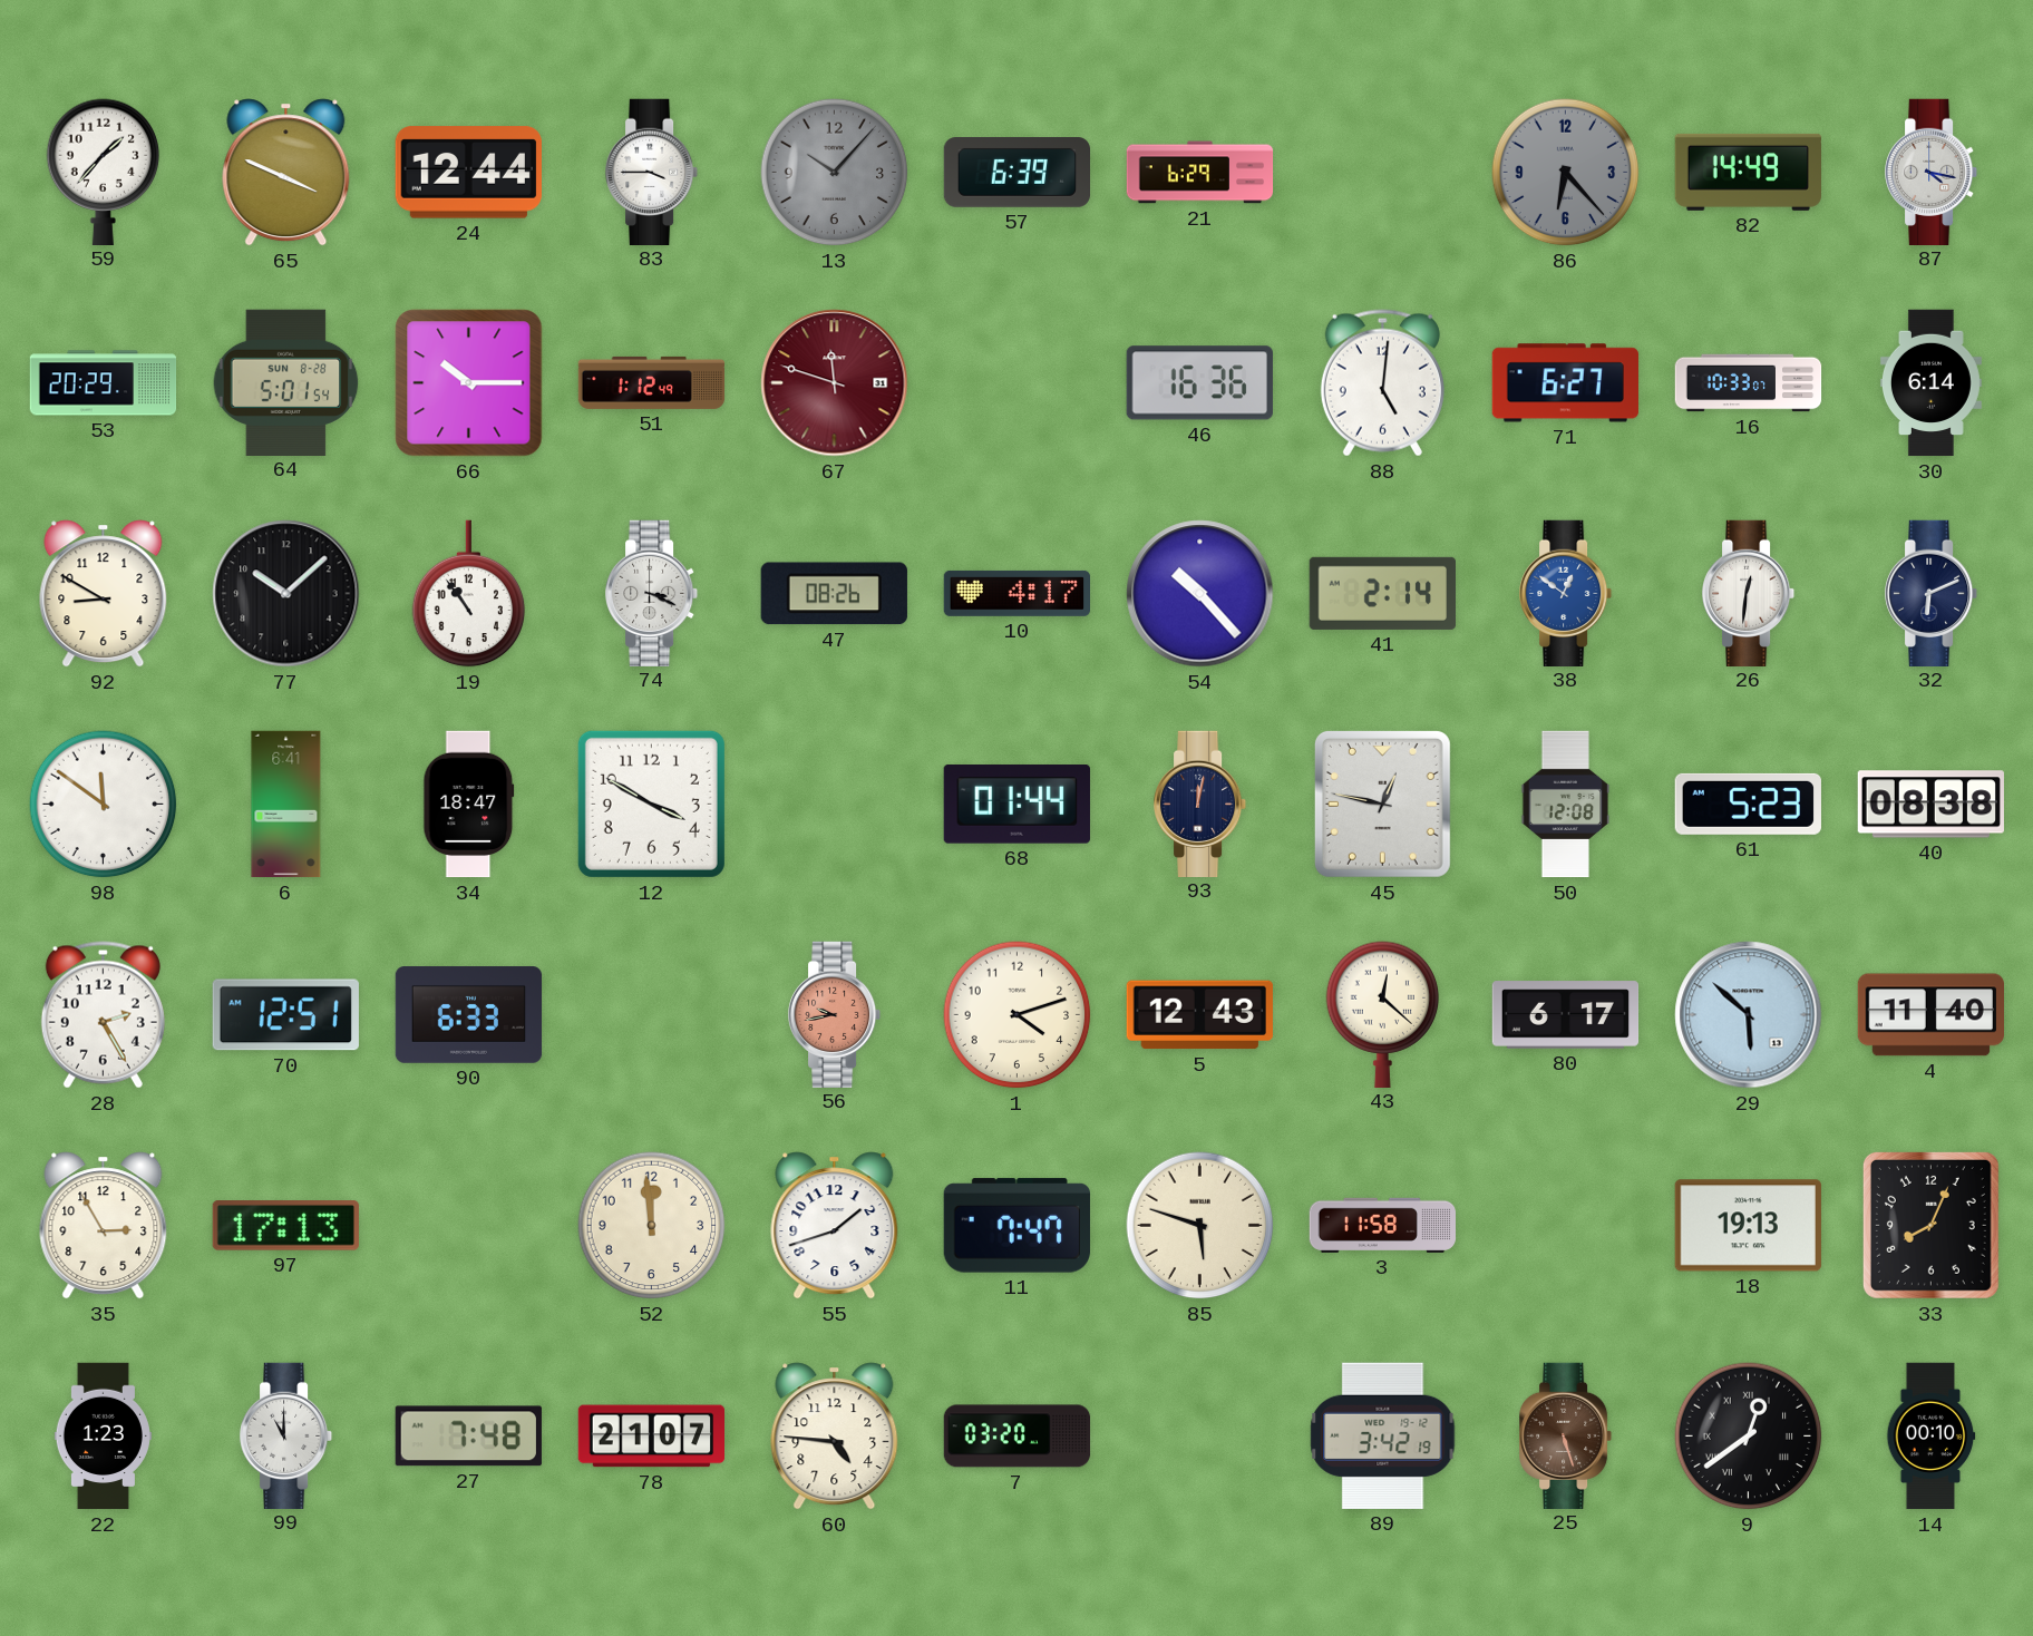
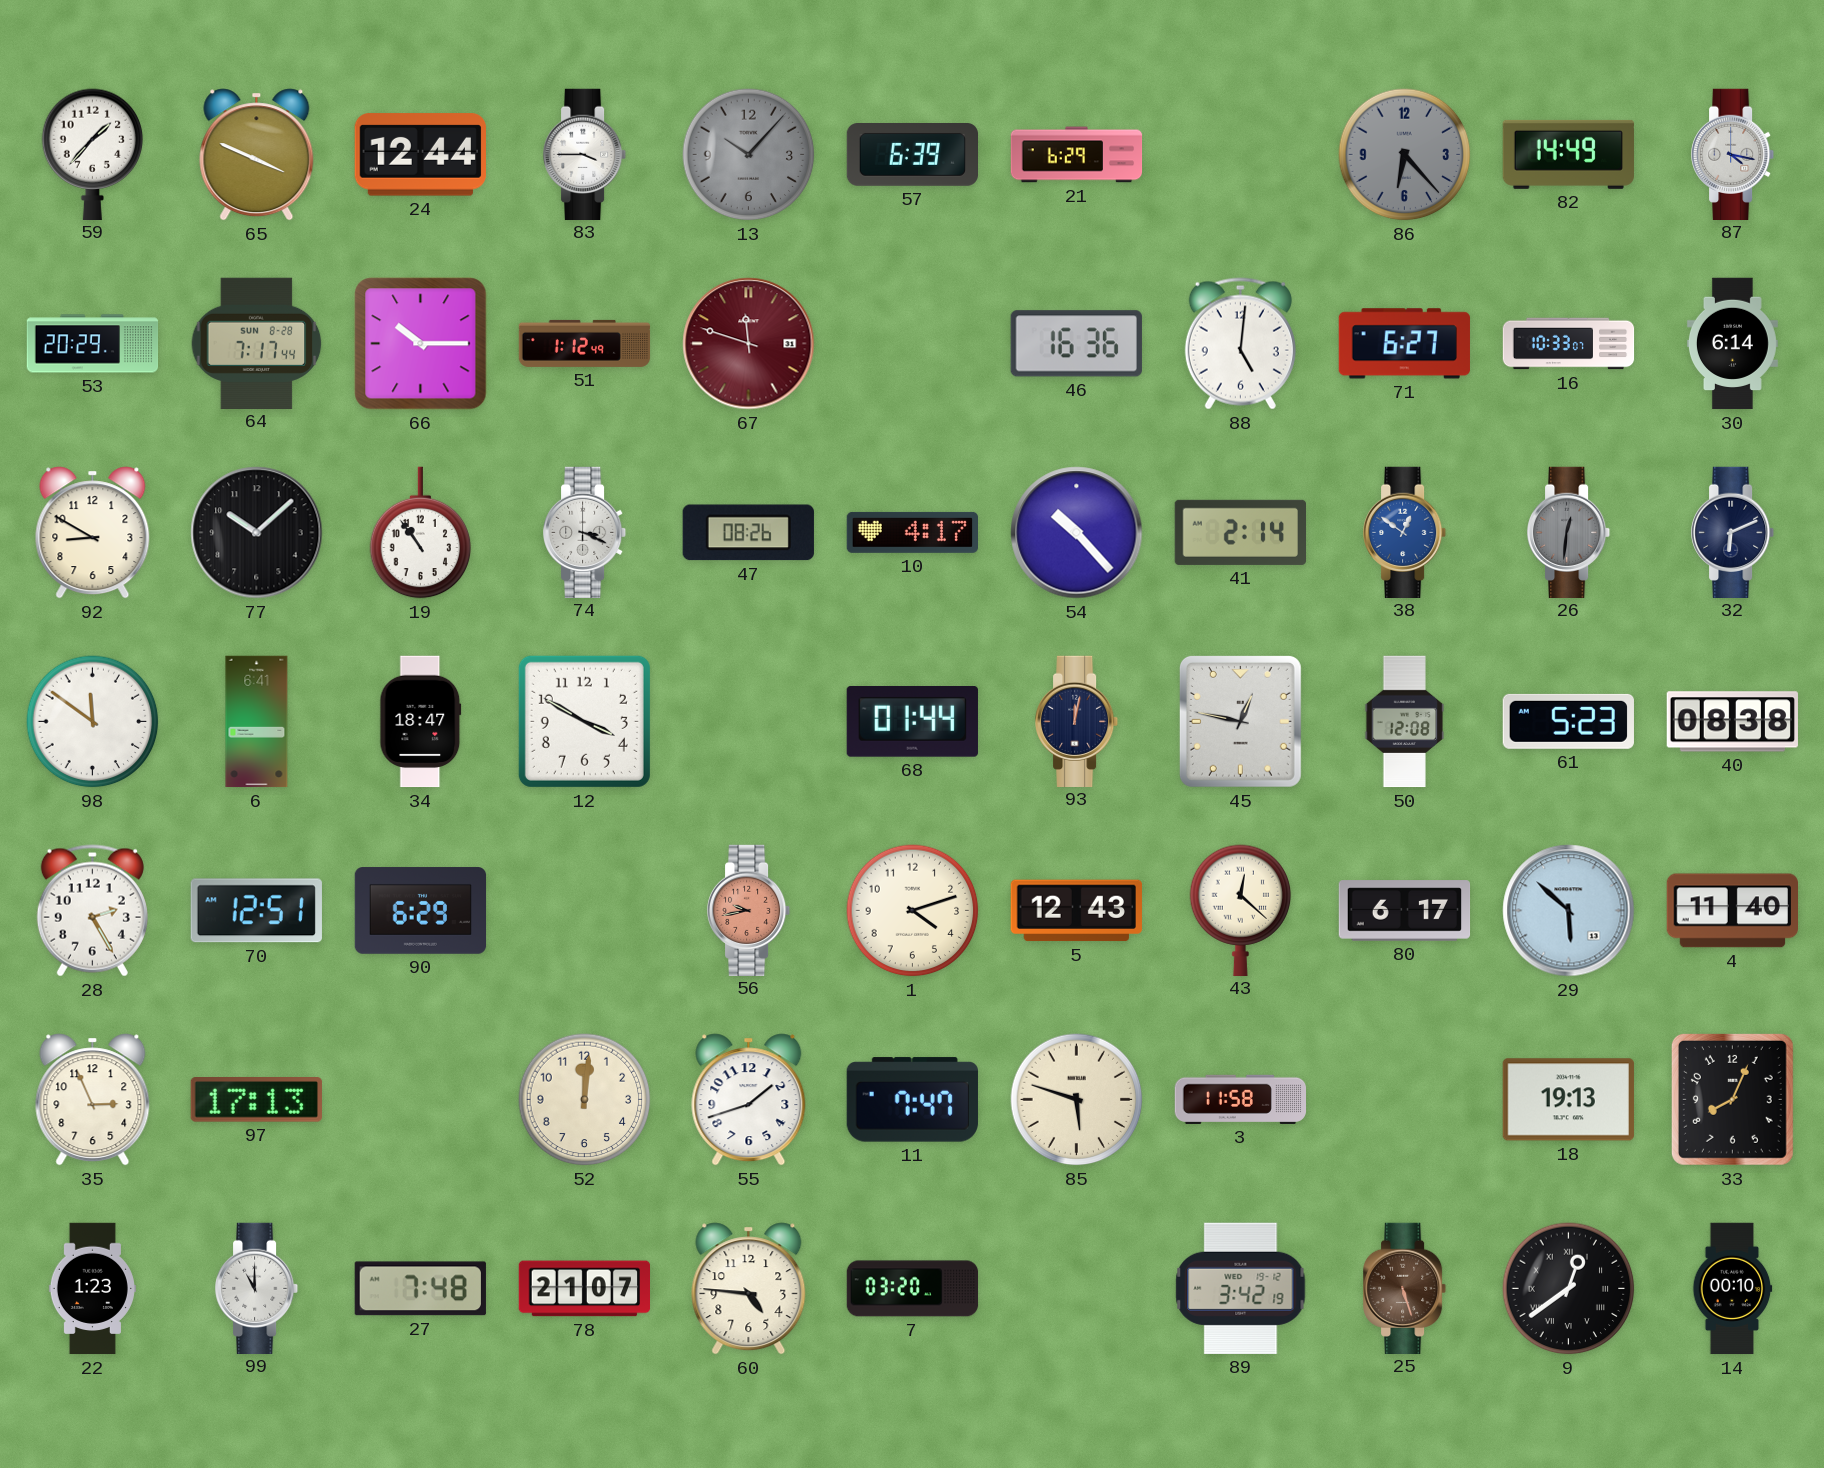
64: 5:01 -> 7:17
26 dial: white -> grey
90: 6:33 -> 6:29
35: 2:55 -> 2:56
52: 11:59 -> 12:01
